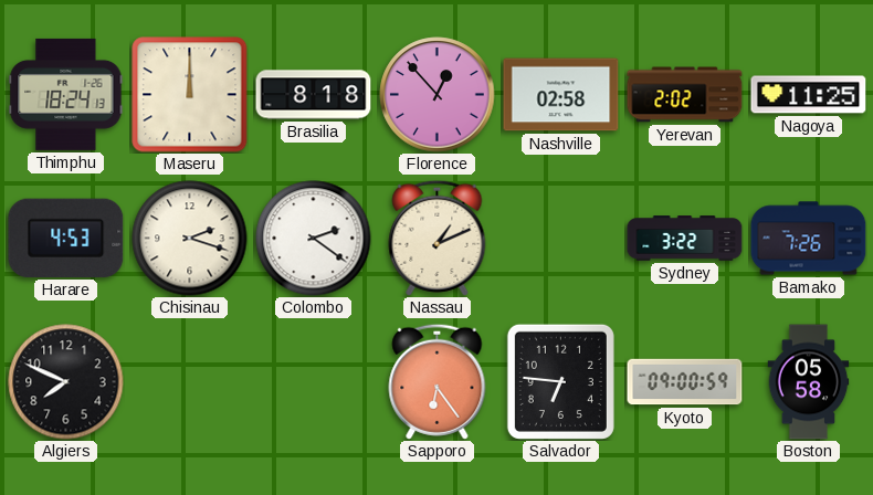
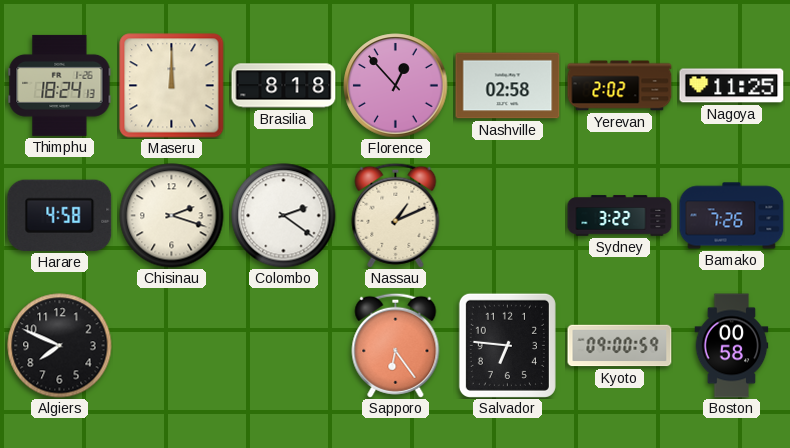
Harare: 4:53 -> 4:58
Boston: 05:58 -> 00:58
